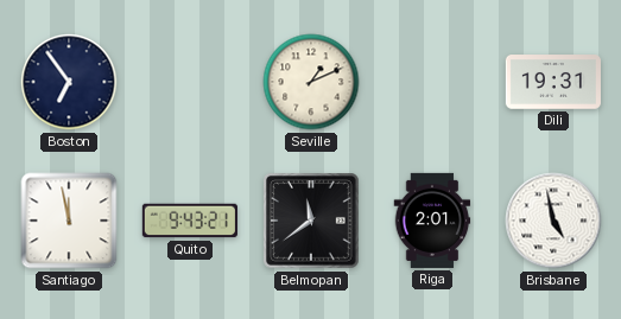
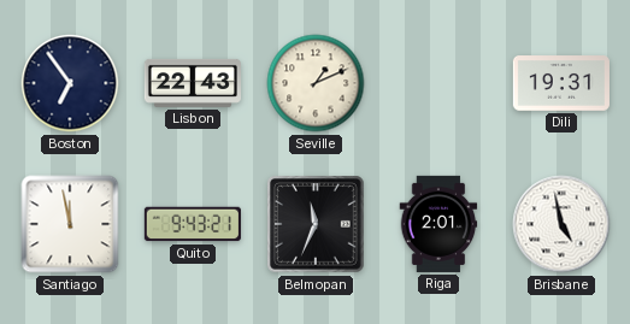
Lisbon: none -> 22:43
Belmopan: 11:39 -> 11:34
